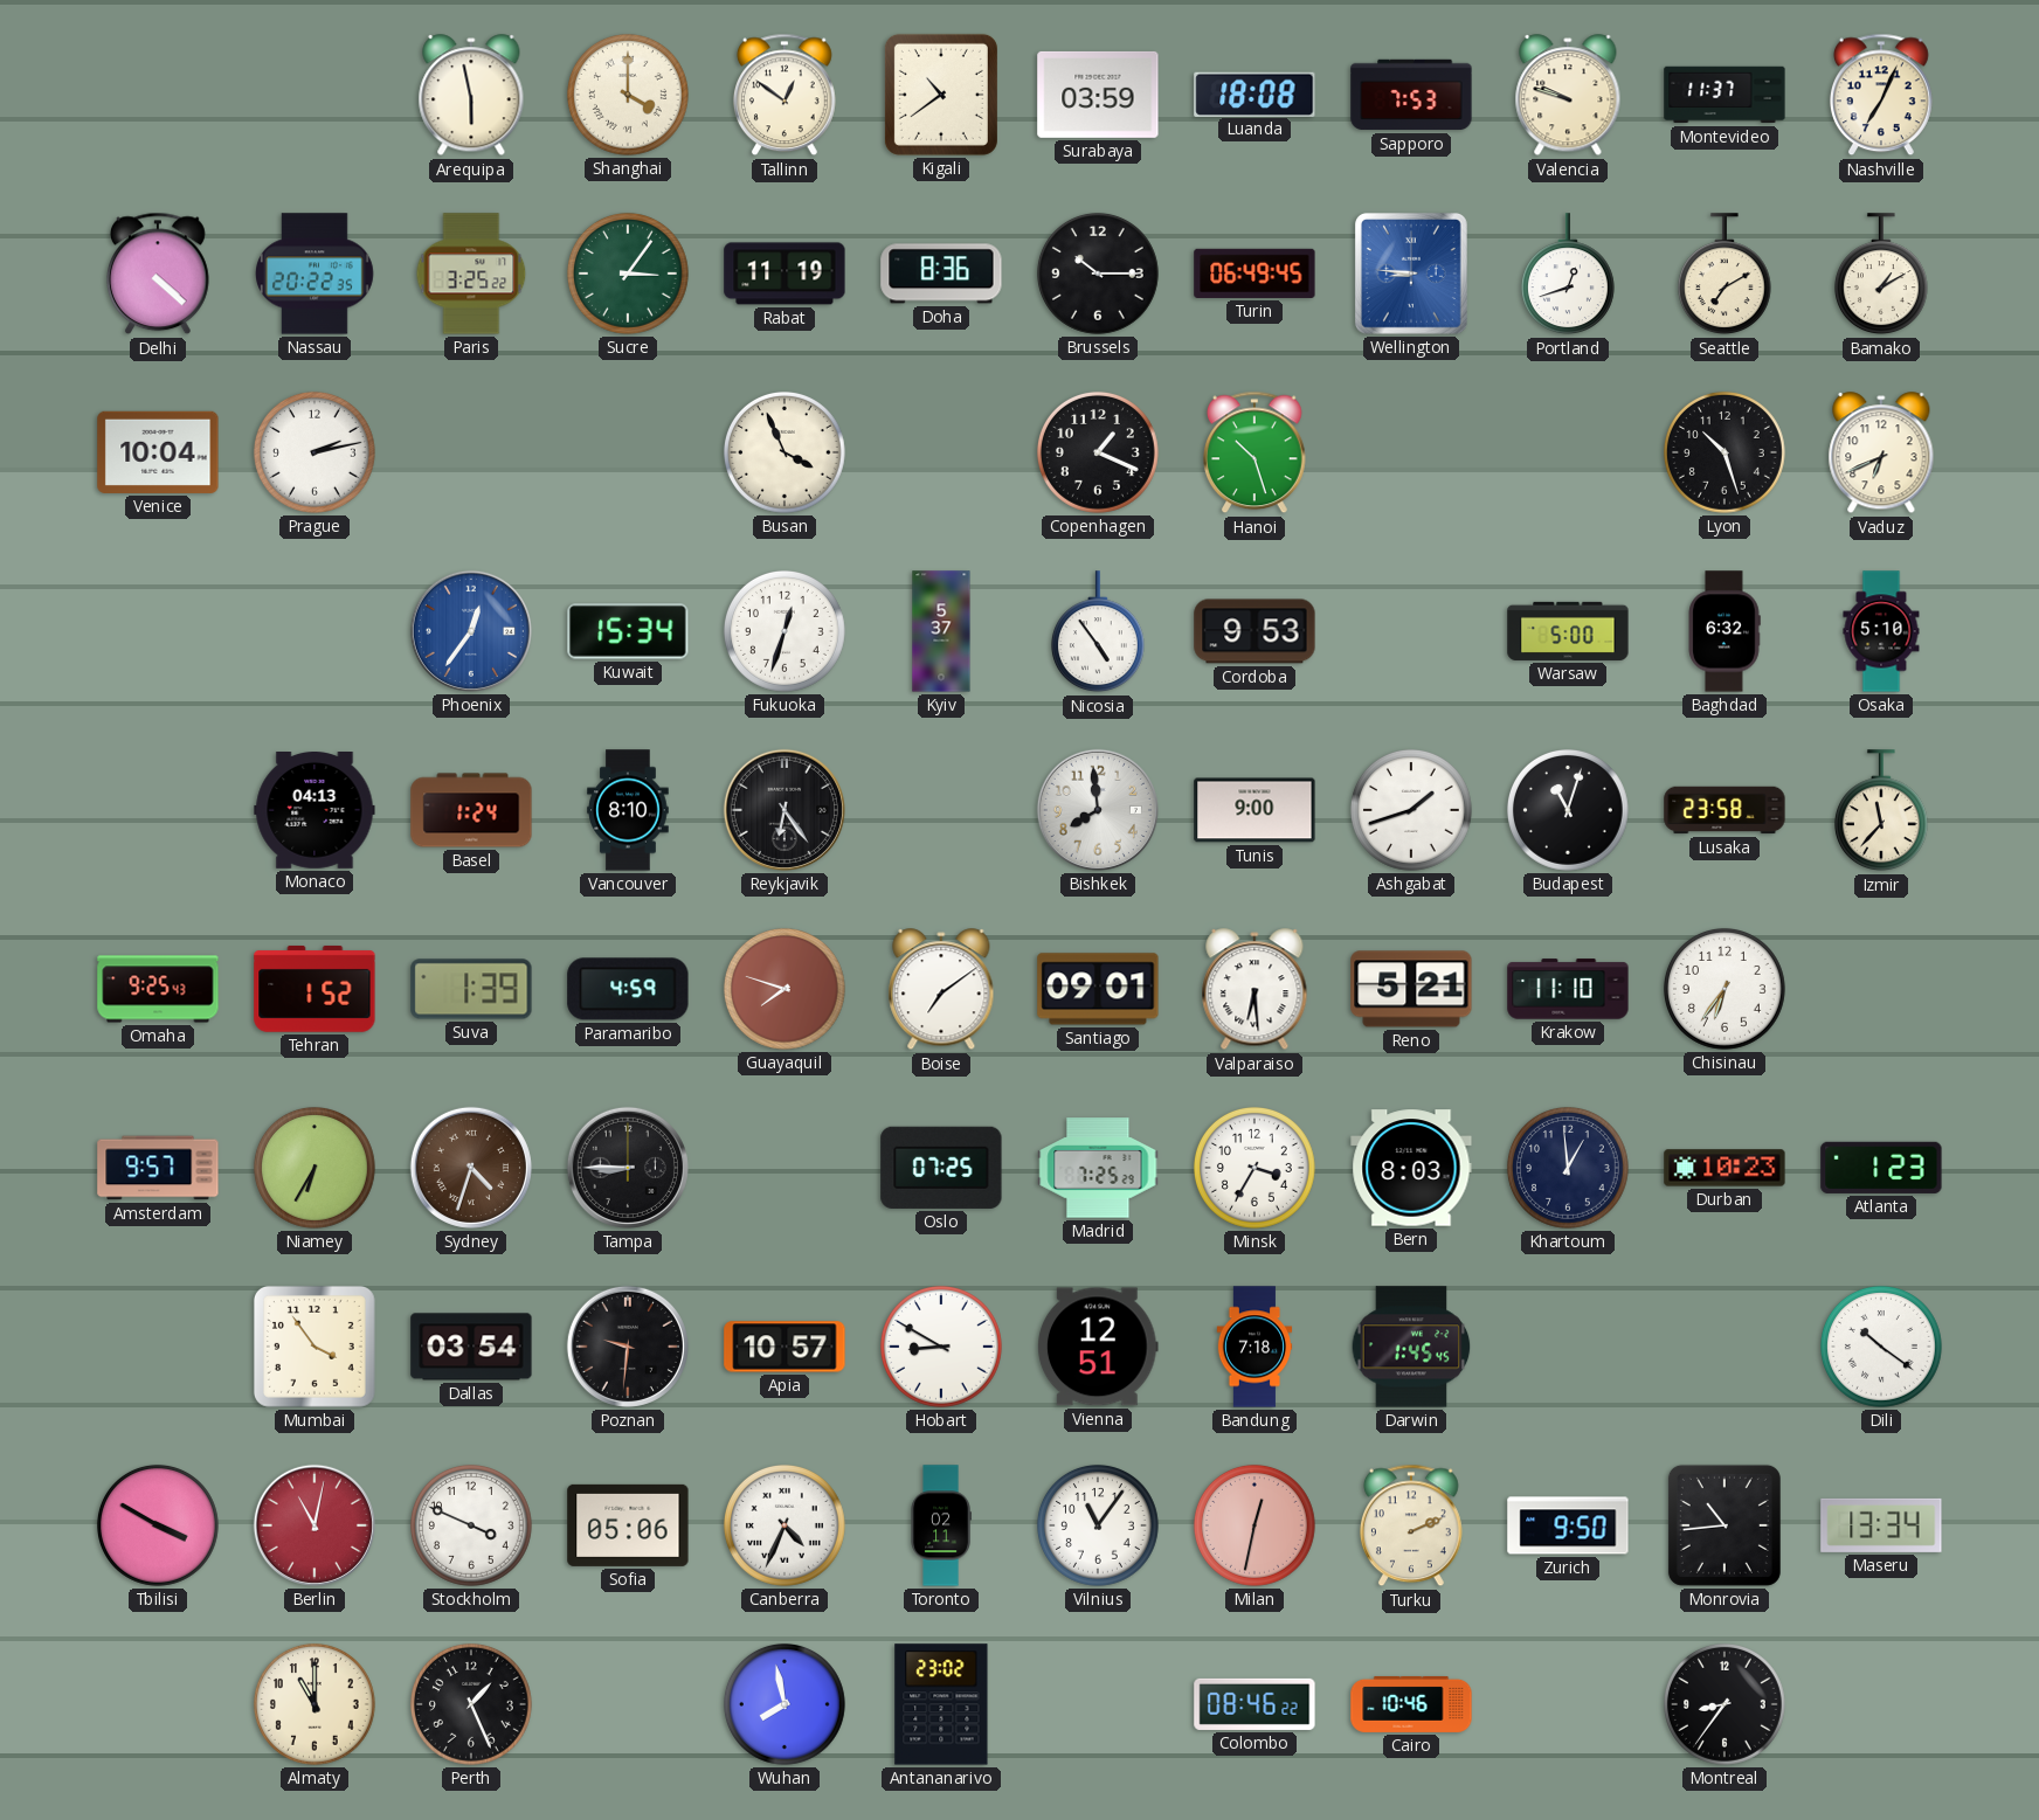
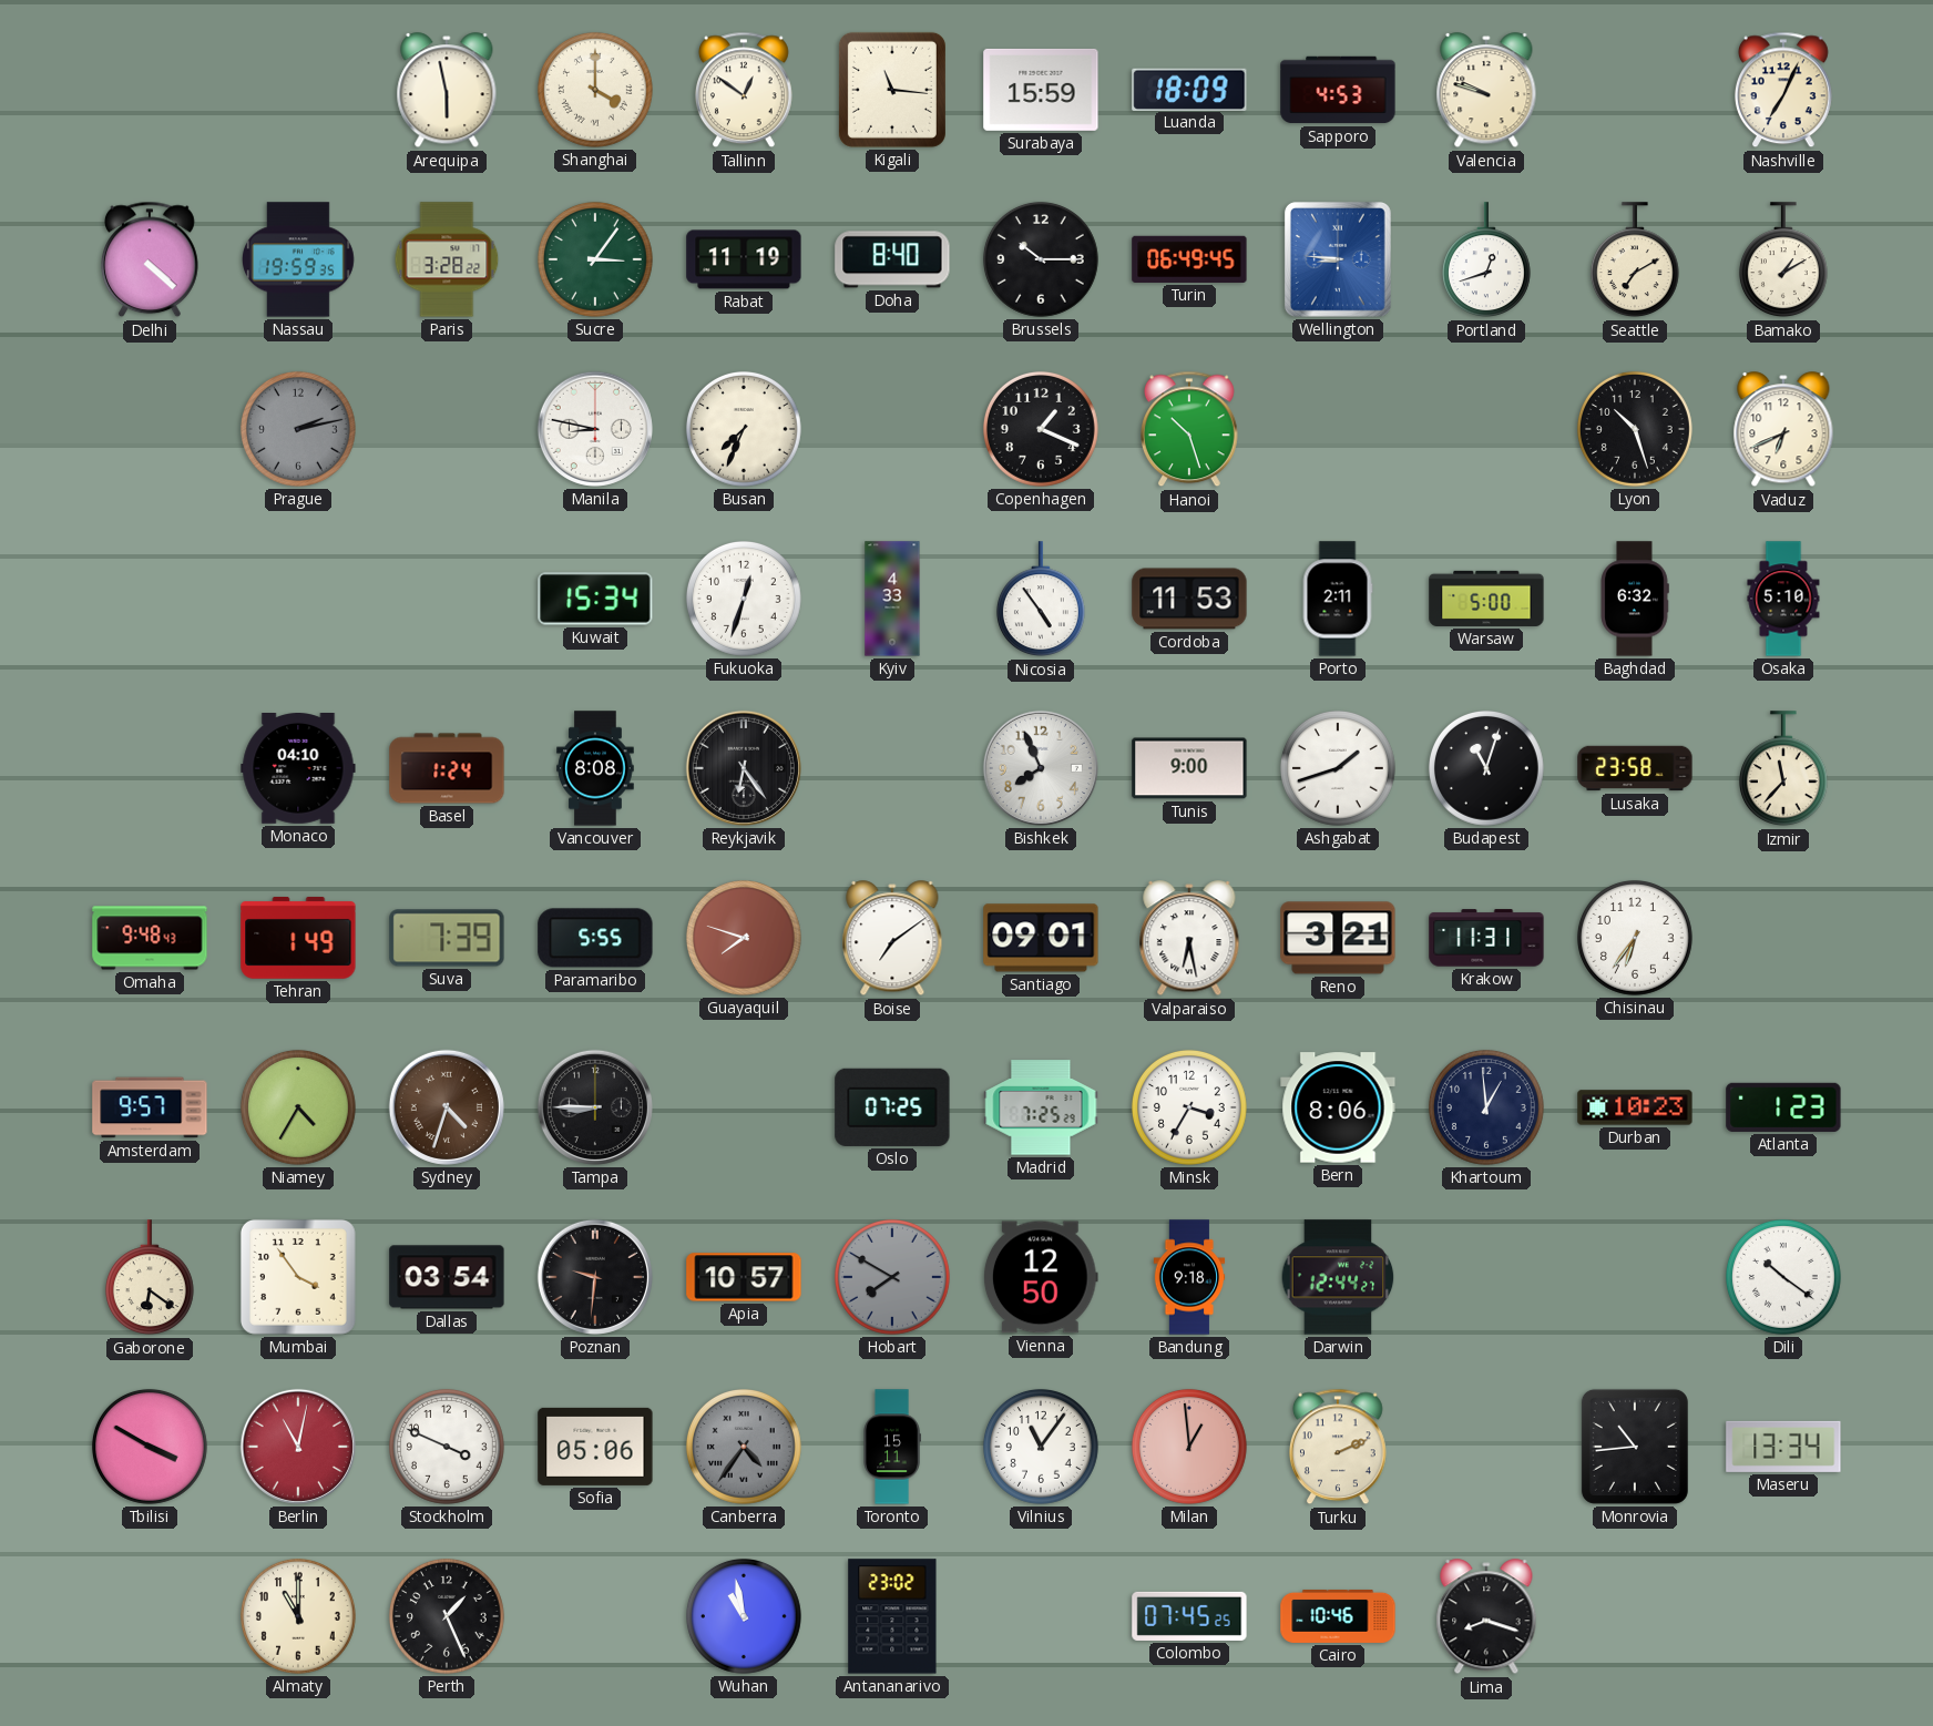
Kigali: 10:39 -> 11:16
Surabaya: 03:59 -> 15:59
Luanda: 18:08 -> 18:09
Sapporo: 7:53 -> 4:53
Montevideo: 11:37 -> none
Nassau: 20:22 -> 19:59
Paris: 3:25 -> 3:28
Doha: 8:36 -> 8:40
Venice: 10:04 -> none
Prague dial: white -> grey
Manila: none -> 8:47
Busan: 3:56 -> 7:34
Phoenix: 12:36 -> none
Kyiv: 5:37 -> 4:33
Cordoba: 9:53 -> 11:53
Porto: none -> 2:11
Monaco: 04:13 -> 04:10
Vancouver: 8:10 -> 8:08
Bishkek: 7:59 -> 7:56
Omaha: 9:25 -> 9:48
Tehran: 1:52 -> 1:49
Suva: 1:39 -> 7:39
Paramaribo: 4:59 -> 5:55
Valparaiso: 6:29 -> 6:28
Reno: 5:21 -> 3:21
Krakow: 11:10 -> 11:31
Niamey: 6:35 -> 4:35
Bern: 8:03 -> 8:06
Gaborone: none -> 6:21
Hobart: 8:50 -> 7:50
Hobart dial: white -> grey
Vienna: 12:51 -> 12:50
Bandung: 7:18 -> 9:18
Darwin: 1:45 -> 12:44
Canberra: 4:34 -> 4:36
Canberra dial: white -> grey
Toronto: 02:11 -> 15:11
Milan: 12:32 -> 12:59
Zurich: 9:50 -> none
Wuhan: 7:58 -> 10:58
Colombo: 08:46 -> 07:45
Lima: none -> 8:18
Montreal: 8:36 -> none
